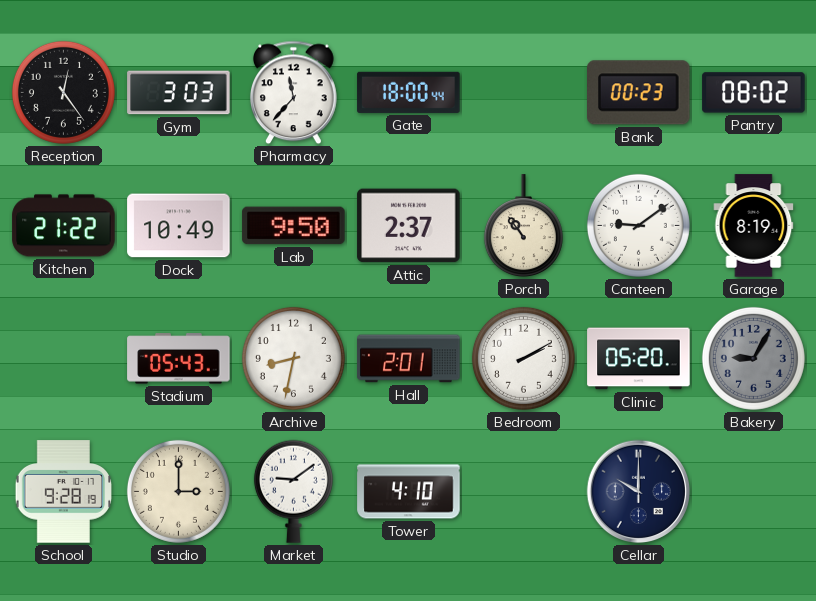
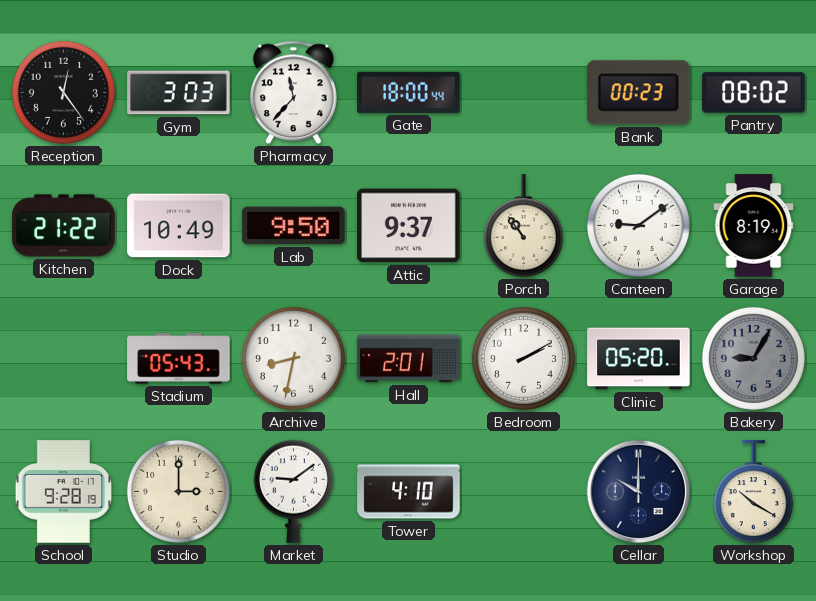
Attic: 2:37 -> 9:37
Workshop: none -> 10:20
